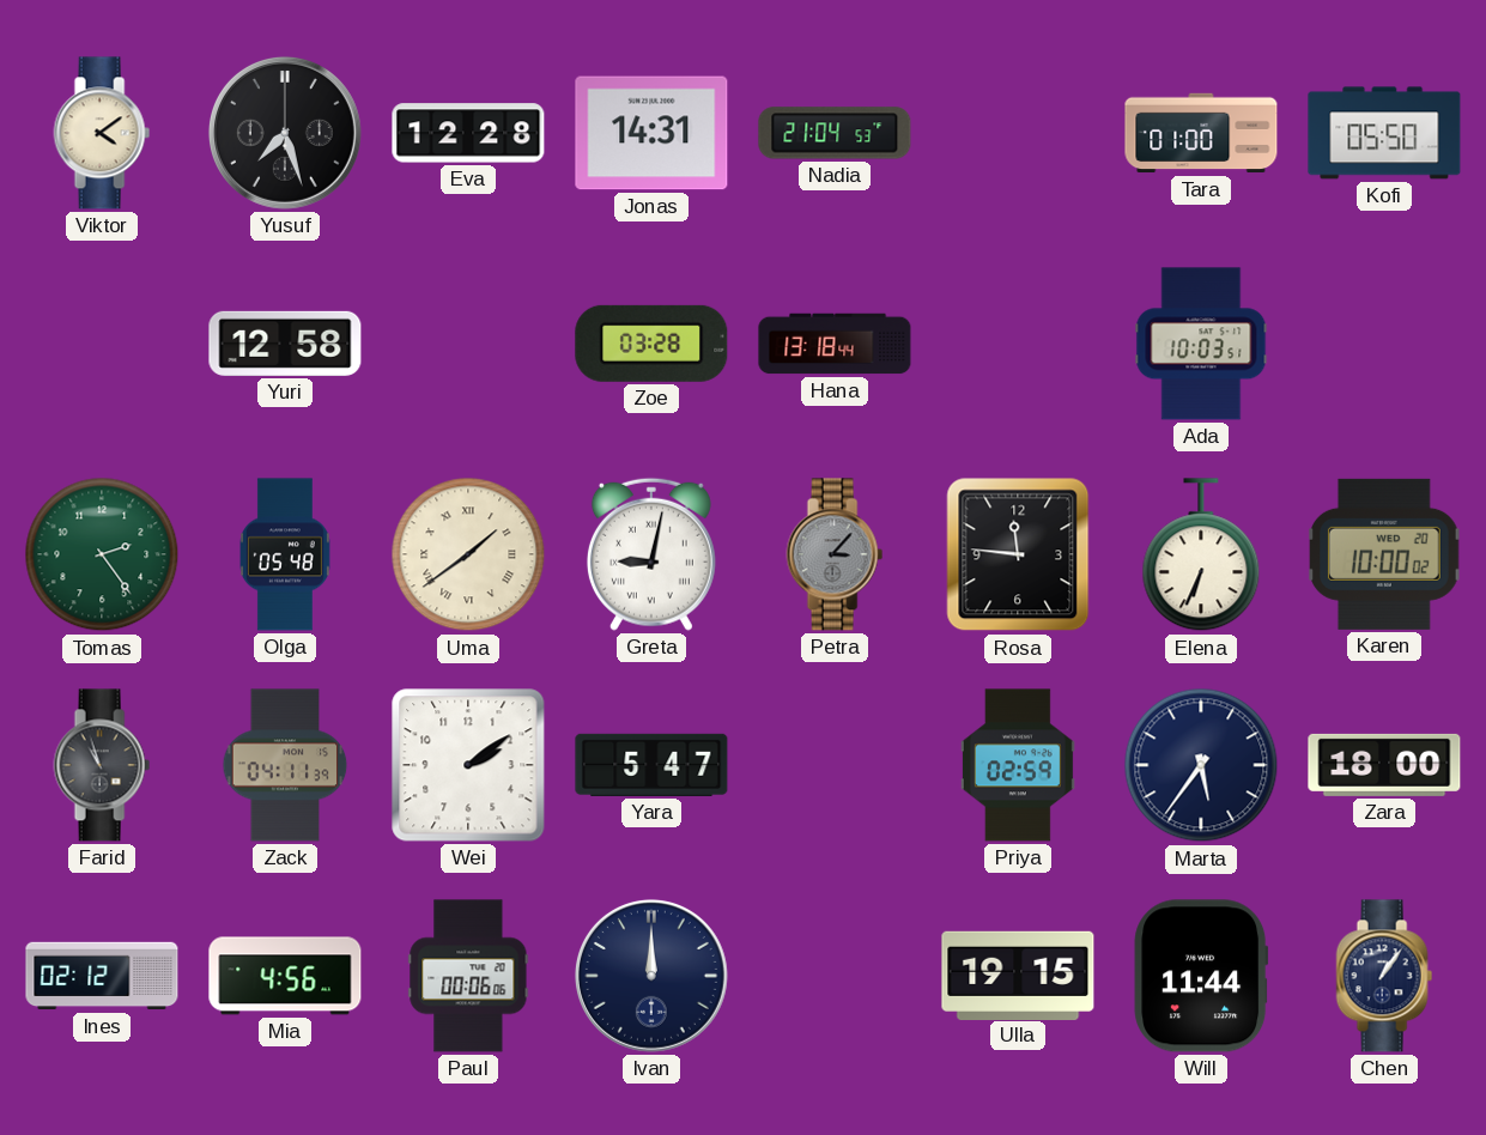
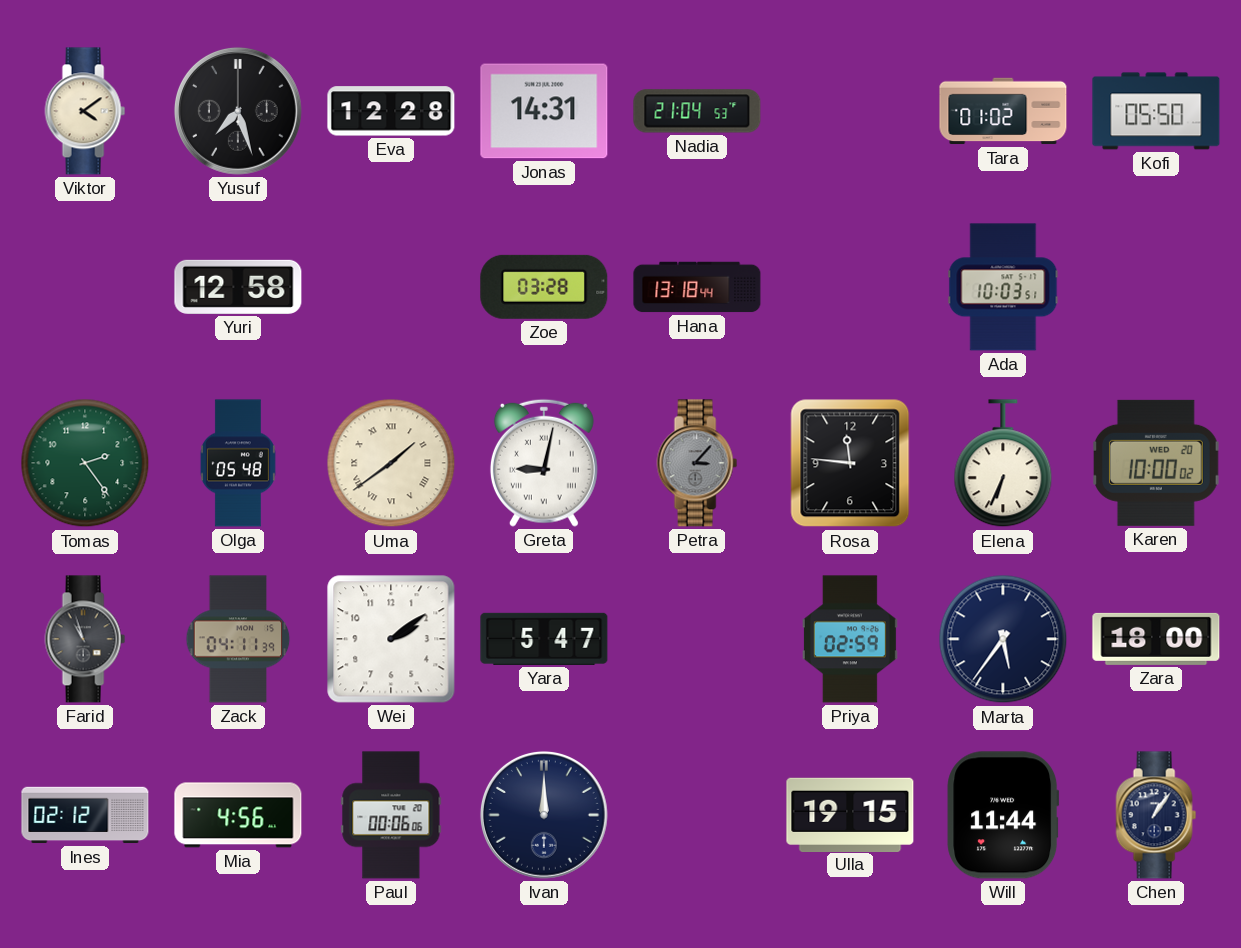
Tara: 01:00 -> 01:02
